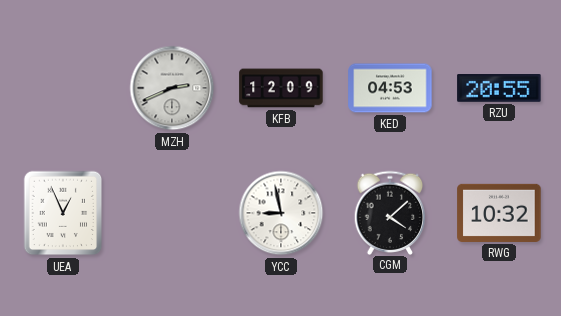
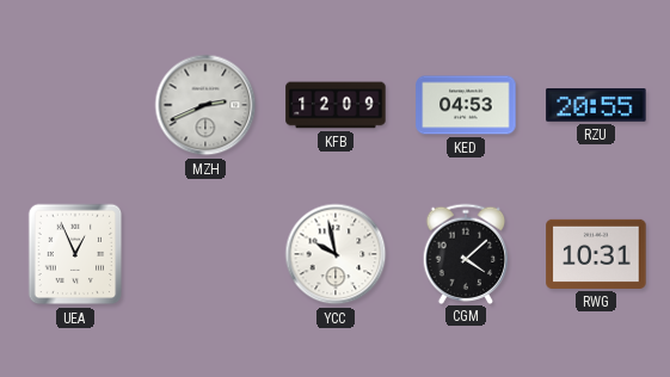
YCC: 8:58 -> 9:58
RWG: 10:32 -> 10:31
